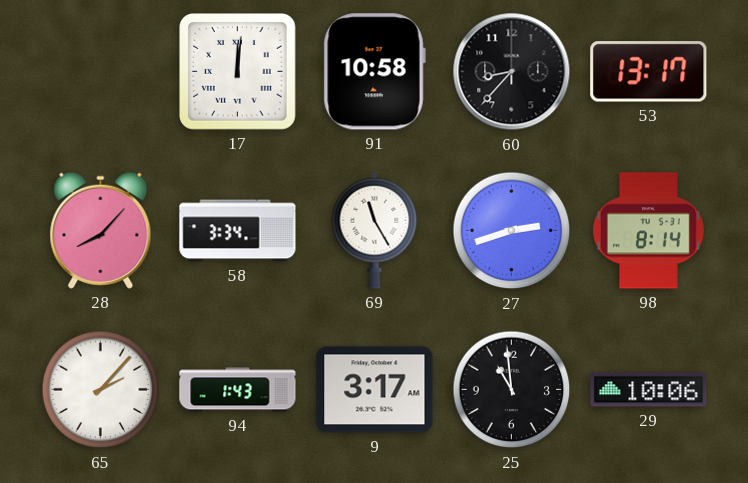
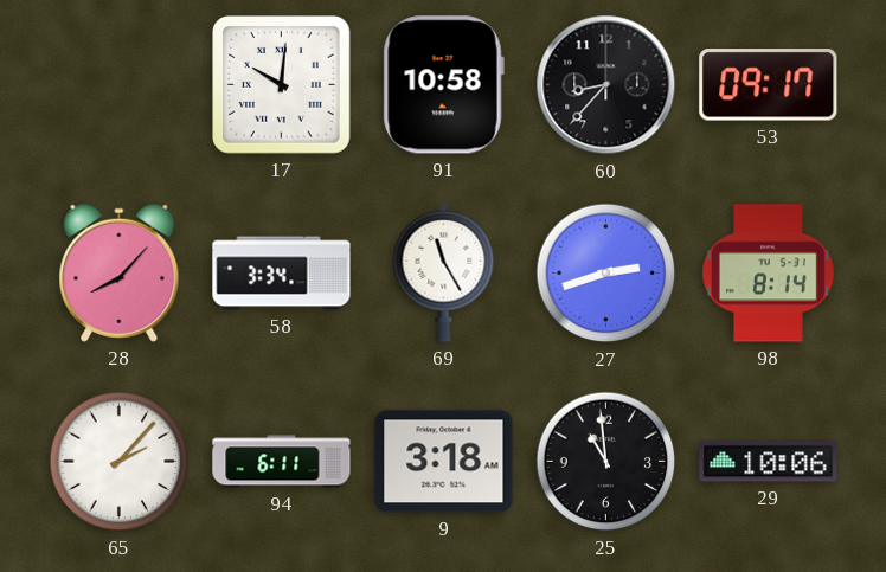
17: 12:01 -> 10:01
53: 13:17 -> 09:17
94: 1:43 -> 6:11
9: 3:17 -> 3:18
